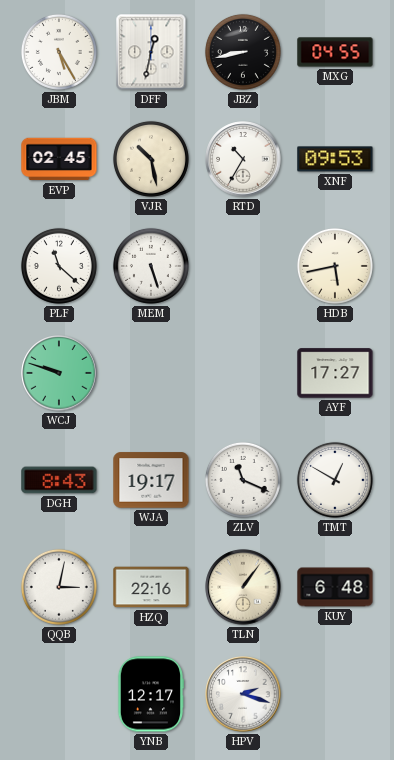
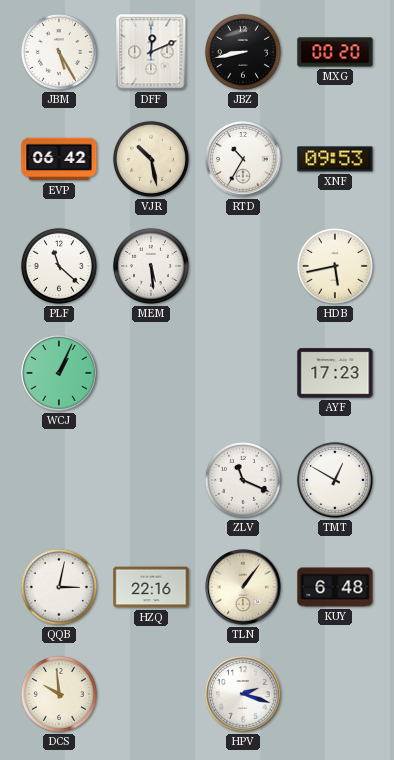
DFF: 12:32 -> 12:11
MXG: 04:55 -> 00:20
EVP: 02:45 -> 06:42
MEM: 5:27 -> 5:29
WCJ: 9:48 -> 1:04
AYF: 17:27 -> 17:23
DGH: 8:43 -> none
WJA: 19:17 -> none
DCS: none -> 9:59
YNB: 12:17 -> none
